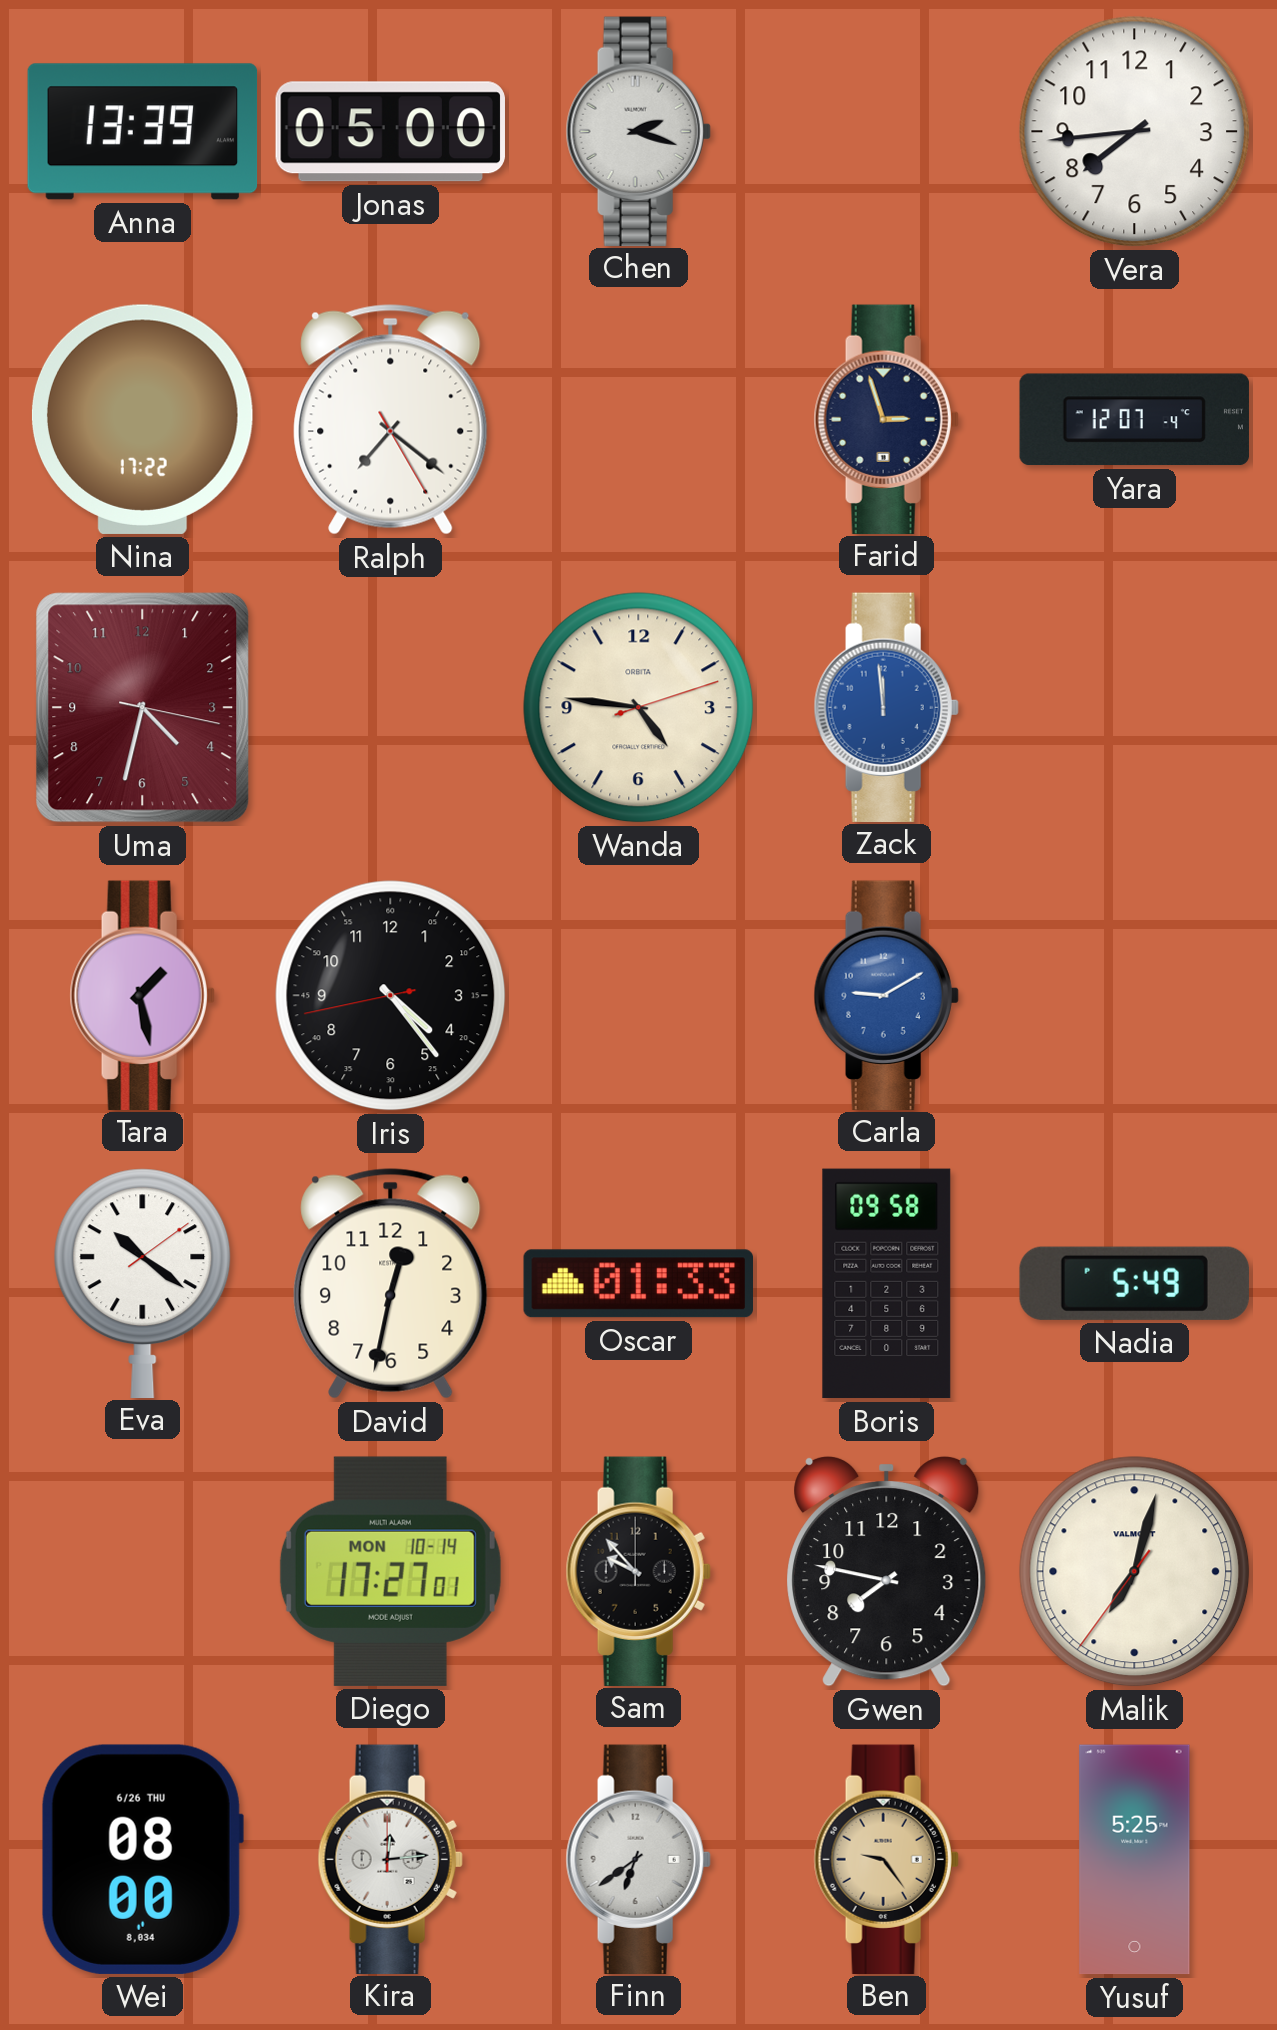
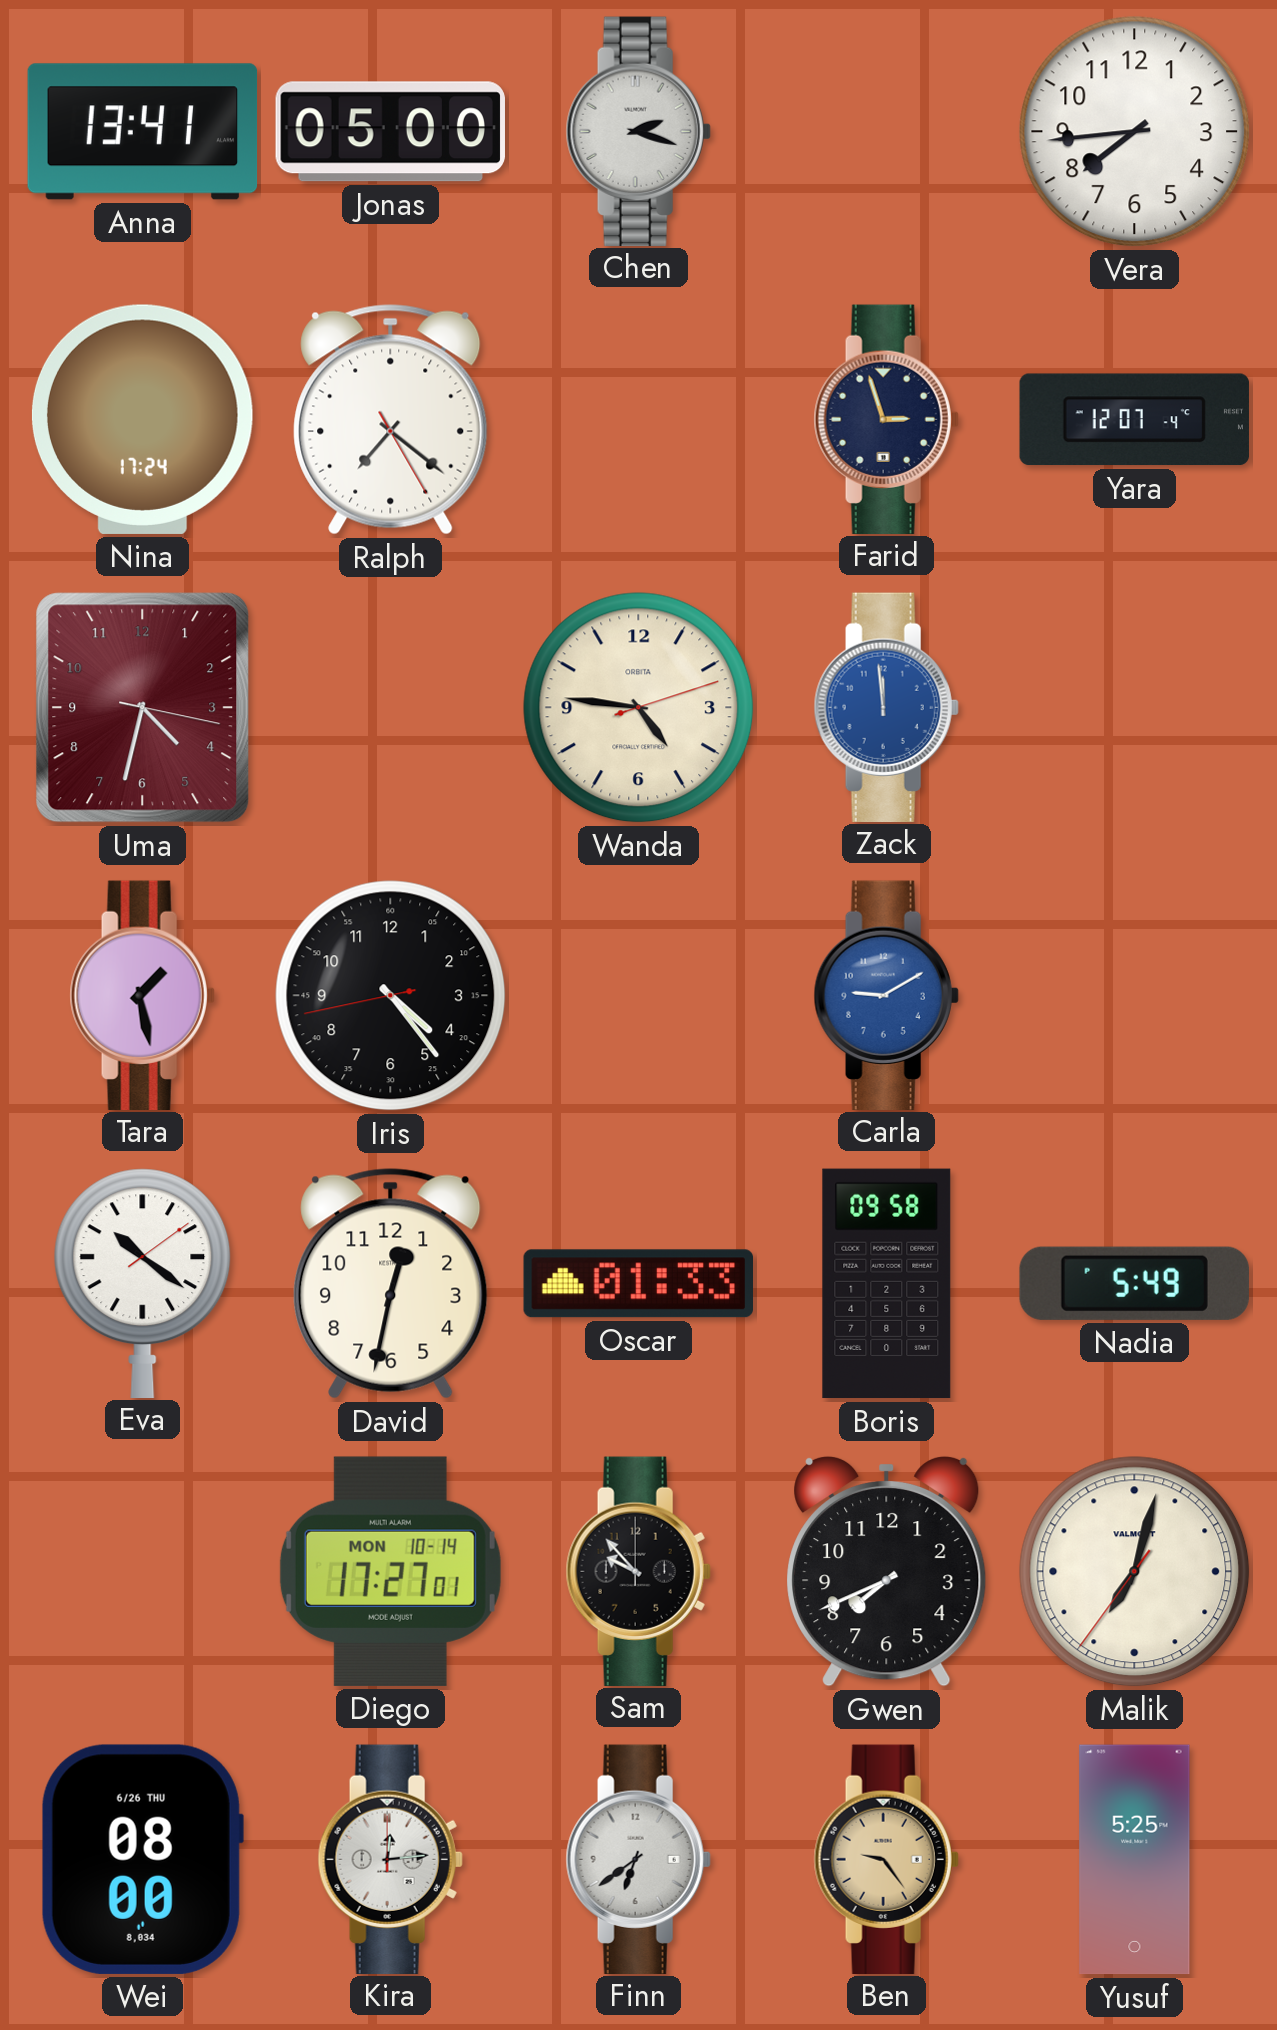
Anna: 13:39 -> 13:41
Nina: 17:22 -> 17:24
Gwen: 7:47 -> 7:41
